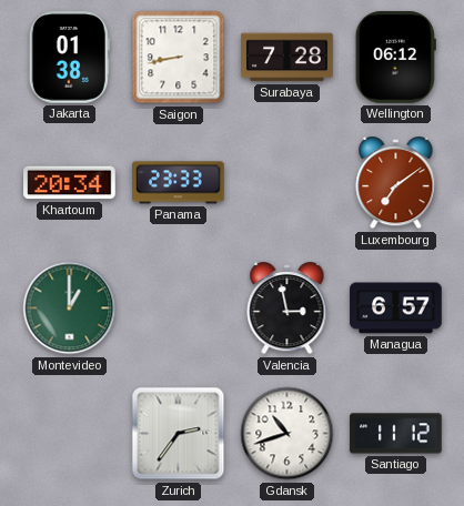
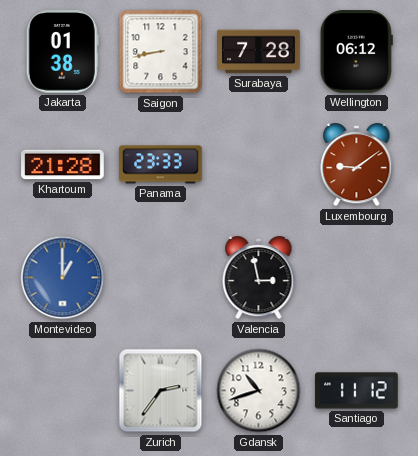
Khartoum: 20:34 -> 21:28
Luxembourg: 7:09 -> 9:09
Montevideo dial: green -> blue
Managua: 6:57 -> none
